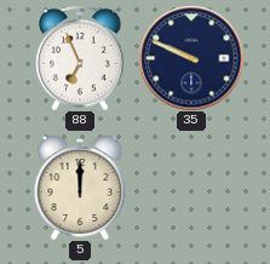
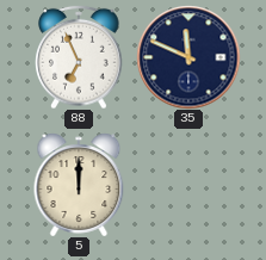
35: 9:49 -> 11:49
